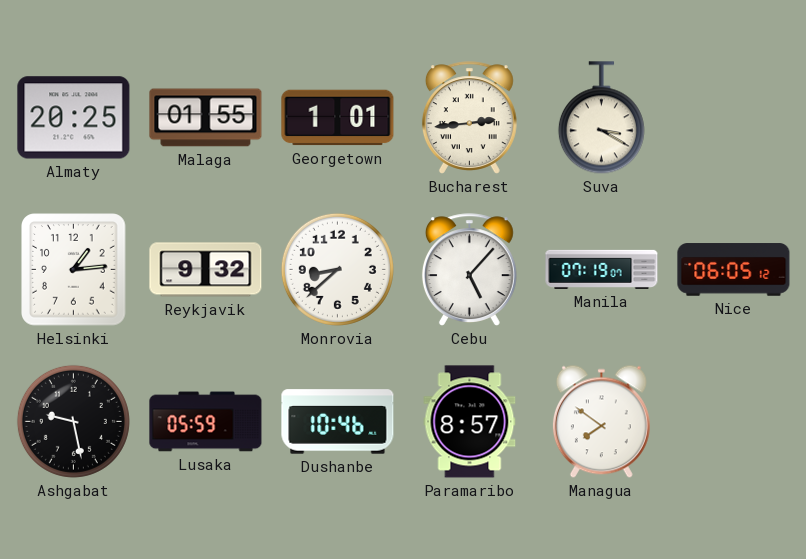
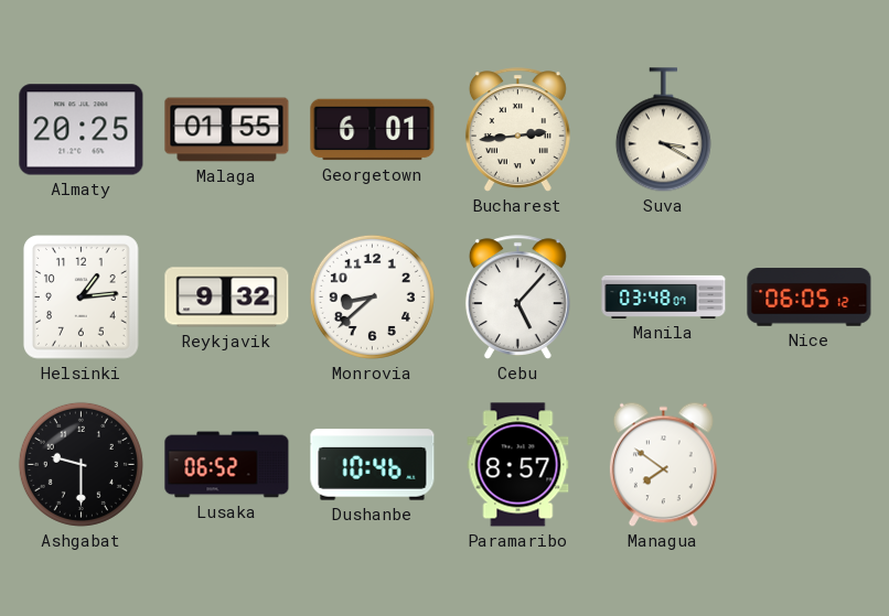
Georgetown: 1:01 -> 6:01
Manila: 07:19 -> 03:48
Ashgabat: 9:28 -> 9:30
Lusaka: 05:59 -> 06:52
